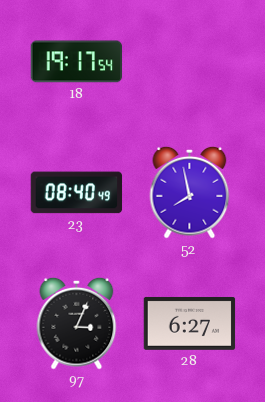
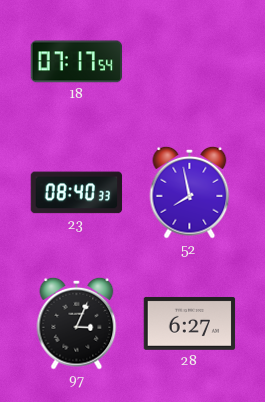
18: 19:17 -> 07:17
23: 08:40:49 -> 08:40:33
